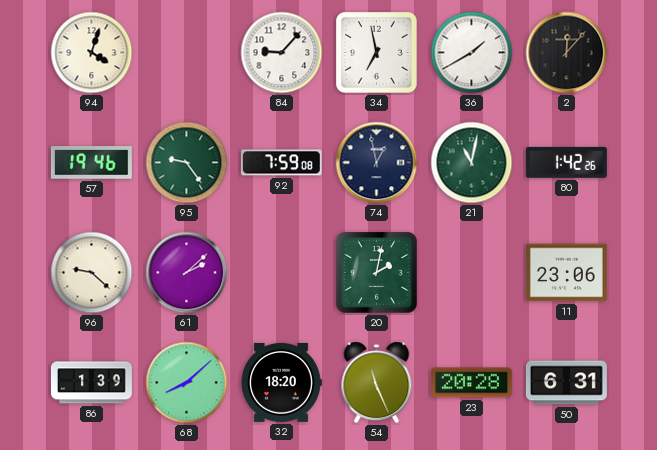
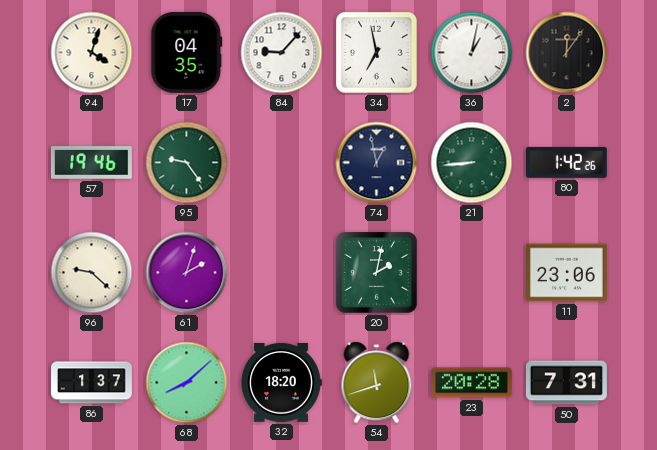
17: none -> 04:35
36: 1:40 -> 1:02
2: 12:07 -> 12:06
92: 7:59 -> none
21: 11:02 -> 8:44
61: 2:08 -> 2:03
86: 1:39 -> 1:37
54: 11:26 -> 11:42
50: 6:31 -> 7:31
